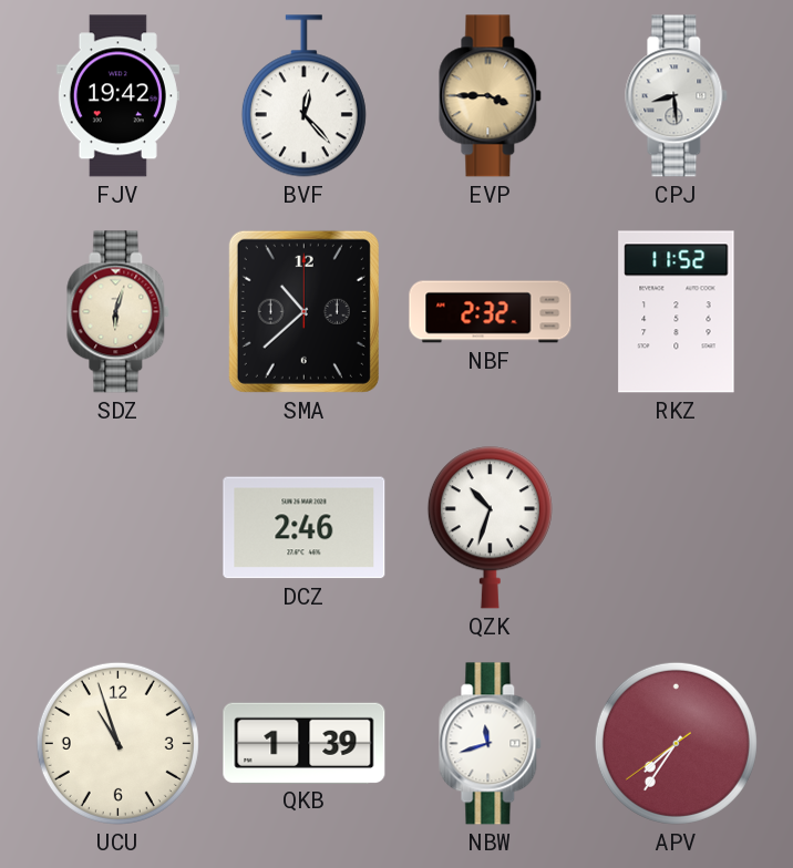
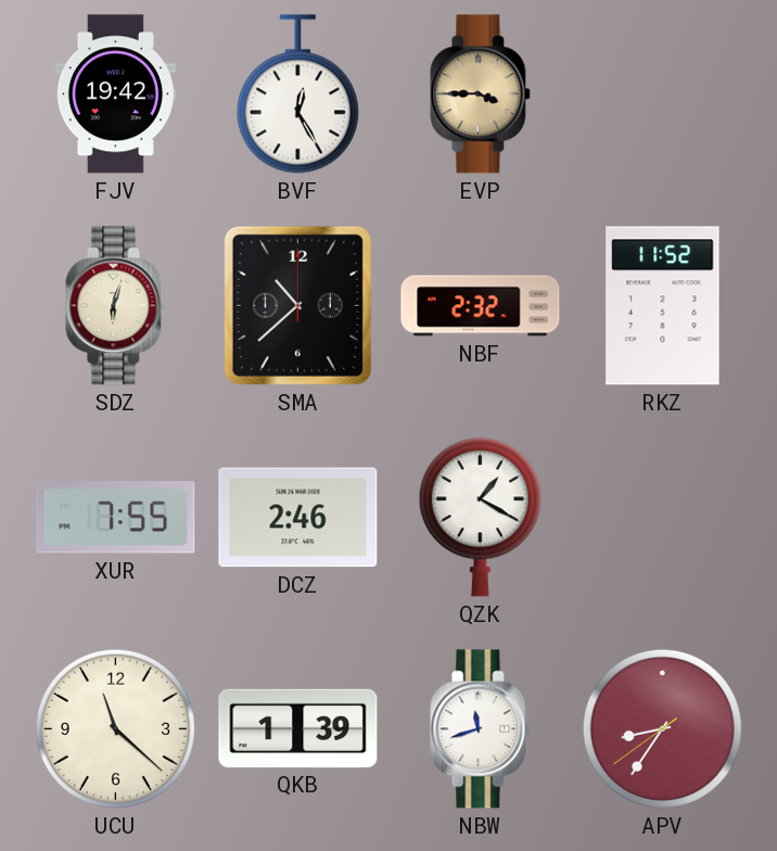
BVF: 12:23 -> 12:25
CPJ: 8:29 -> none
XUR: none -> 7:55
QZK: 10:33 -> 1:20
UCU: 10:57 -> 11:22
APV: 7:35 -> 8:35
